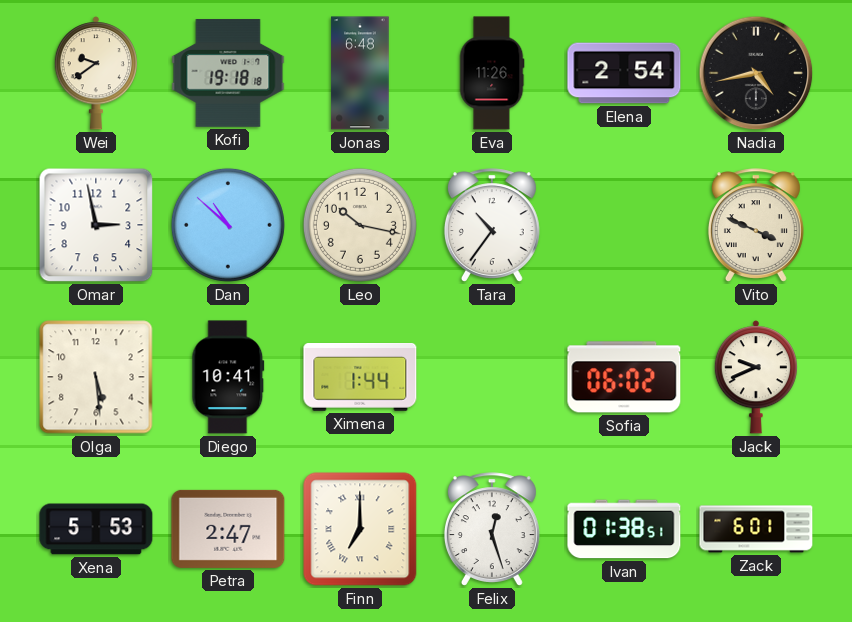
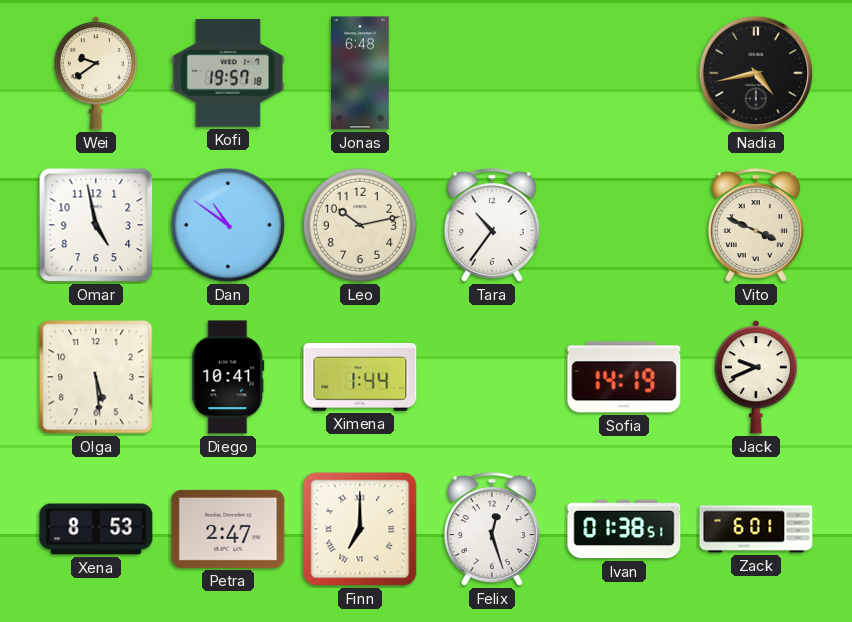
Kofi: 19:18 -> 19:57
Eva: 11:26 -> none
Elena: 2:54 -> none
Omar: 2:58 -> 4:58
Dan: 10:52 -> 10:51
Leo: 10:17 -> 10:13
Sofia: 06:02 -> 14:19
Xena: 5:53 -> 8:53
